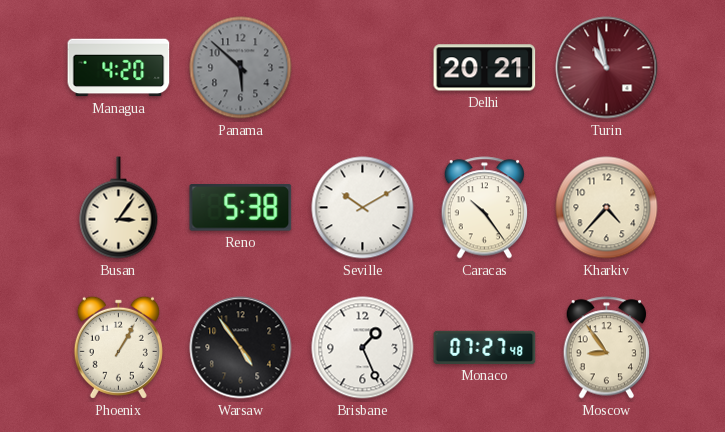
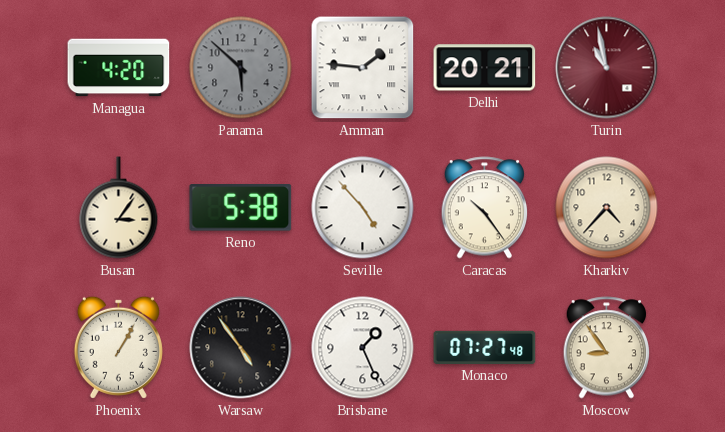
Amman: none -> 1:46
Seville: 10:10 -> 4:53
